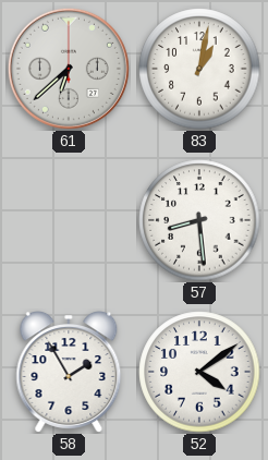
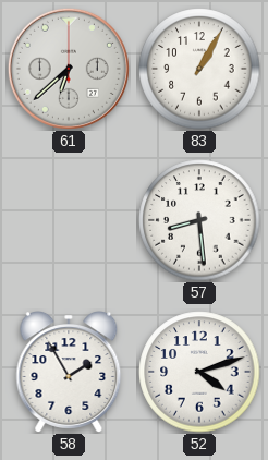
83: 1:02 -> 1:05
52: 4:09 -> 4:12
